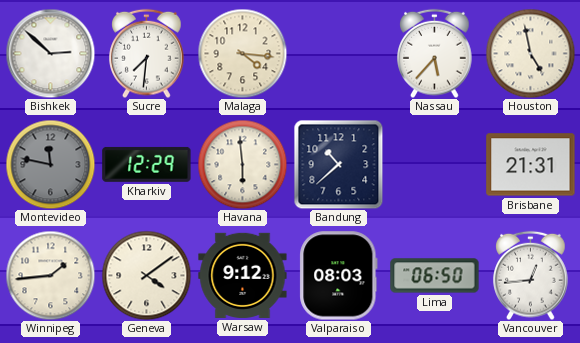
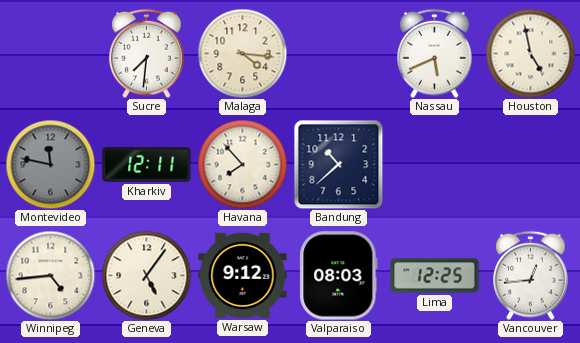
Bishkek: 2:52 -> none
Nassau: 5:37 -> 5:41
Kharkiv: 12:29 -> 12:11
Havana: 5:59 -> 7:53
Brisbane: 21:31 -> none
Winnipeg: 1:44 -> 4:44
Geneva: 4:09 -> 5:06
Lima: 06:50 -> 12:25
